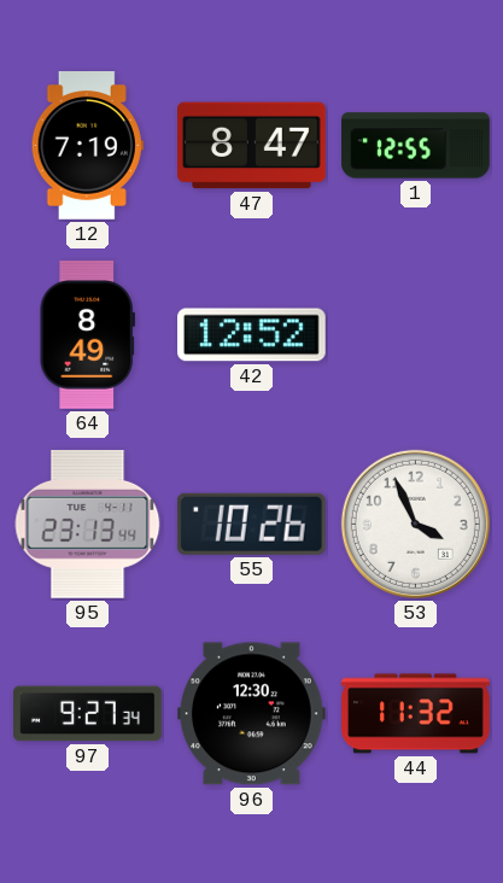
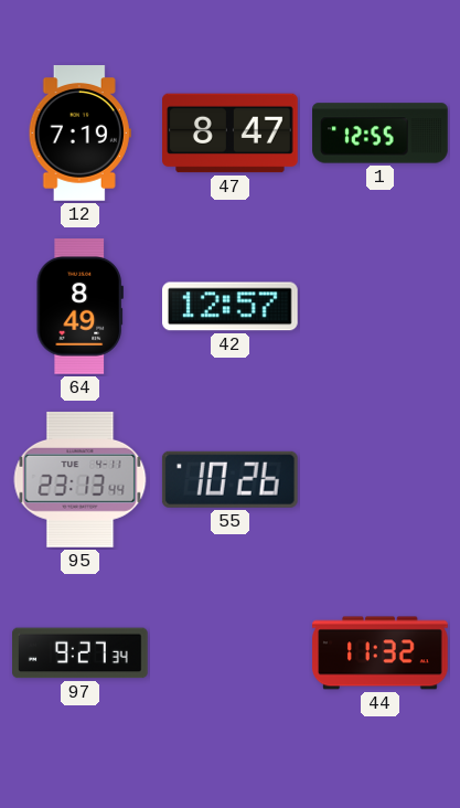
42: 12:52 -> 12:57
53: 3:56 -> none
96: 12:30 -> none
